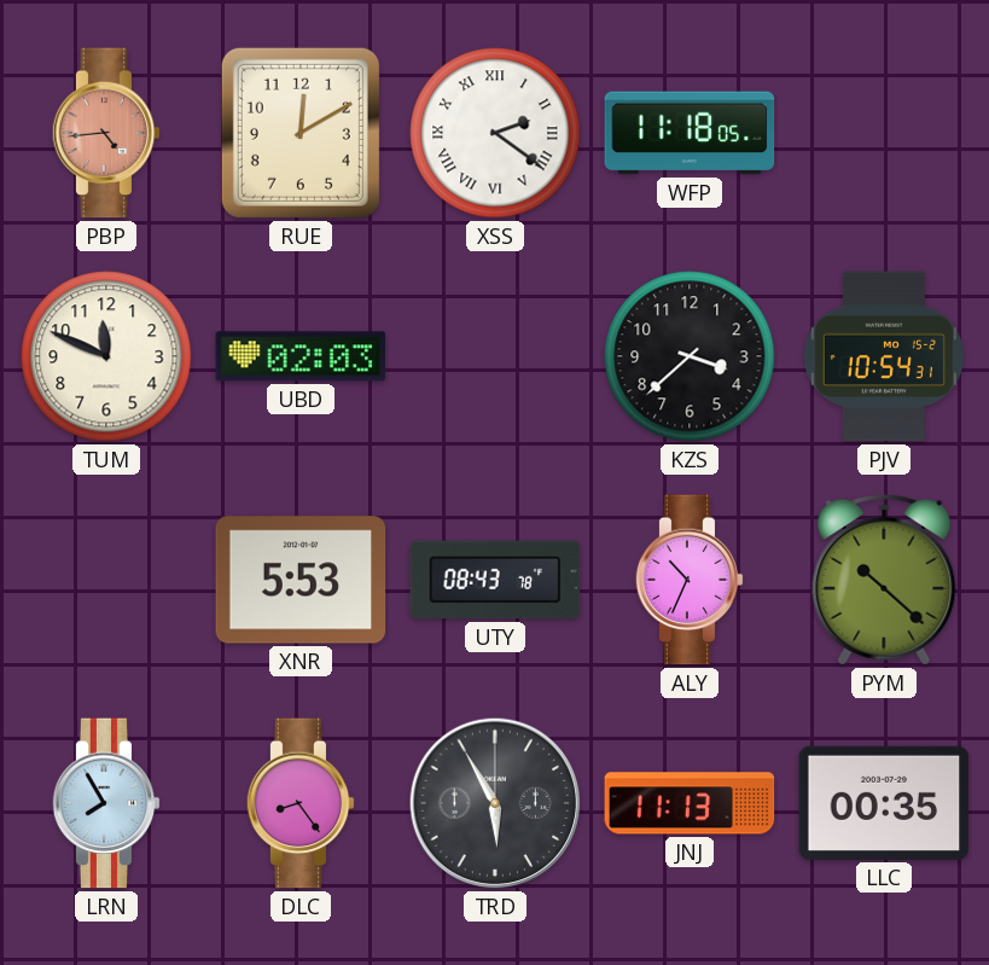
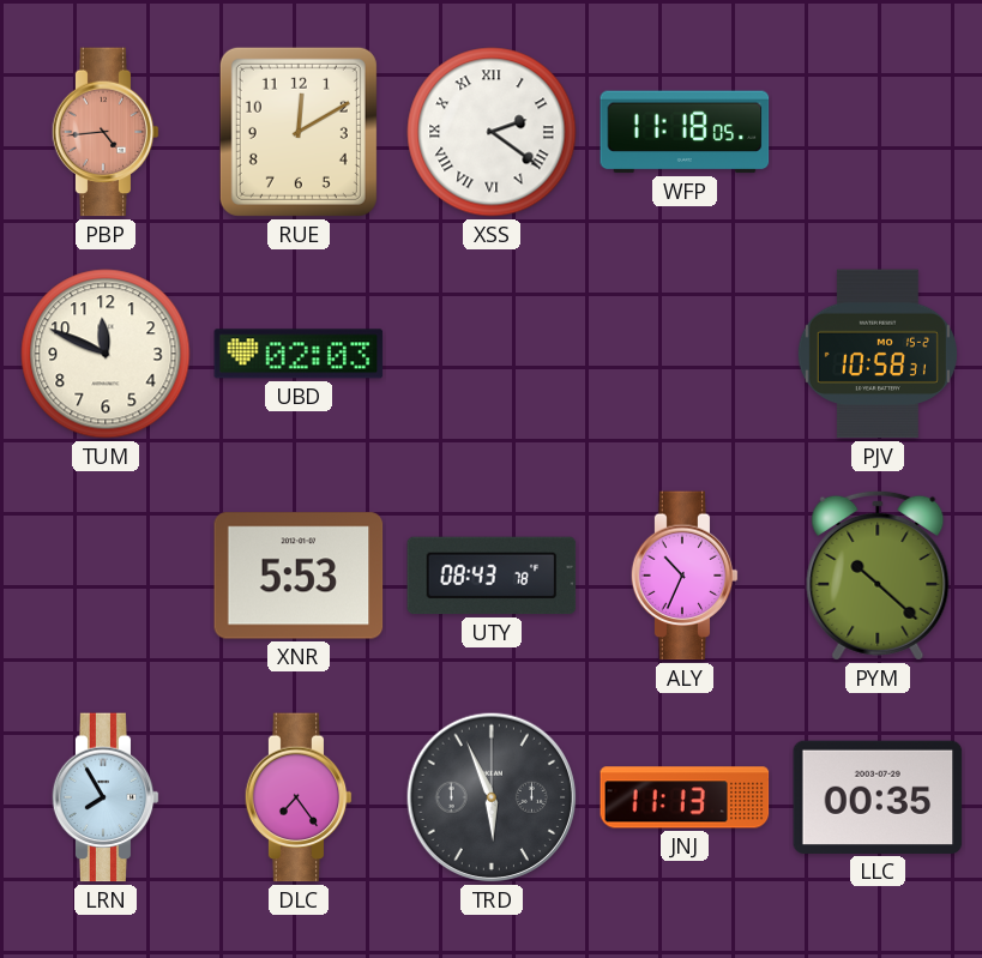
KZS: 3:38 -> none
PJV: 10:54 -> 10:58
DLC: 8:24 -> 7:24
TRD: 5:55 -> 5:56
